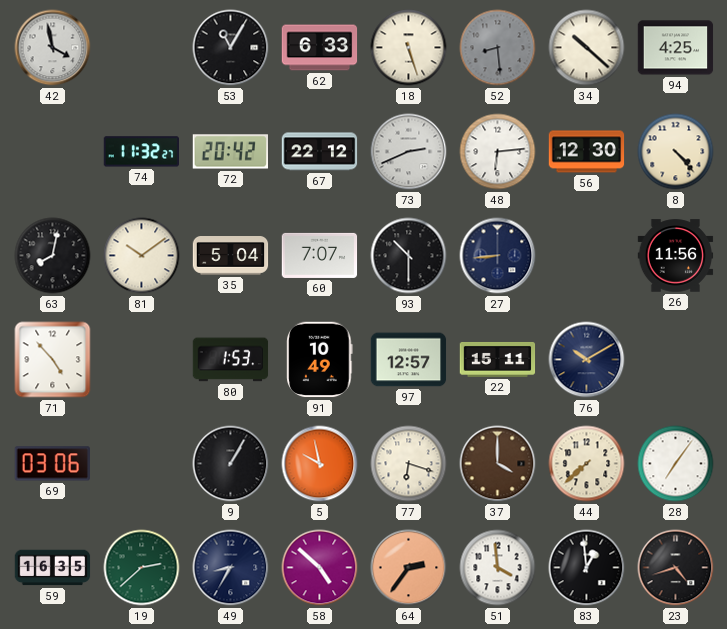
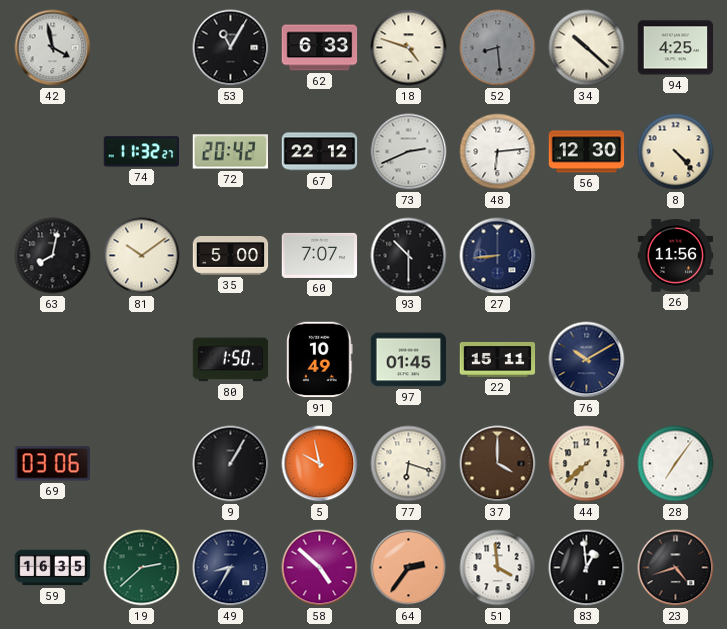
18: 5:27 -> 4:48
35: 5:04 -> 5:00
71: 4:53 -> none
80: 1:53 -> 1:50
97: 12:57 -> 01:45
